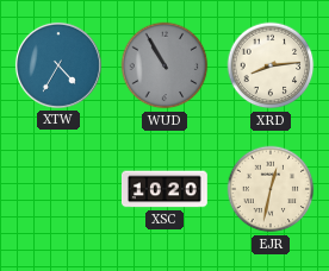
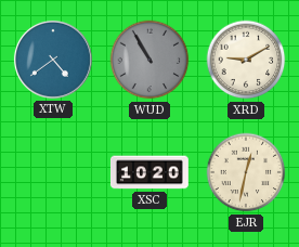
XTW: 4:35 -> 4:39
XRD: 8:14 -> 9:10
